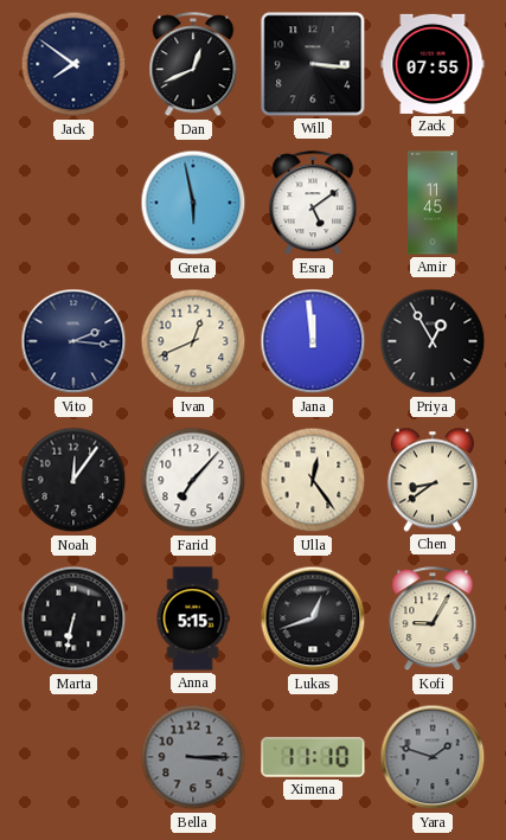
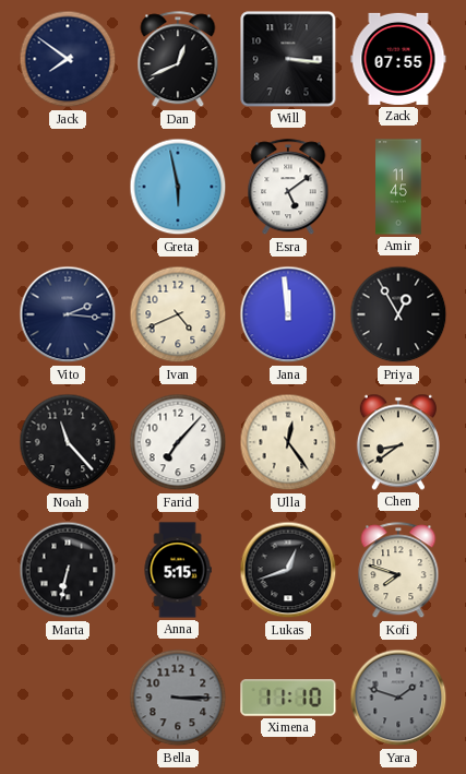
Ivan: 12:41 -> 4:41
Noah: 12:06 -> 11:23
Kofi: 9:05 -> 7:48
